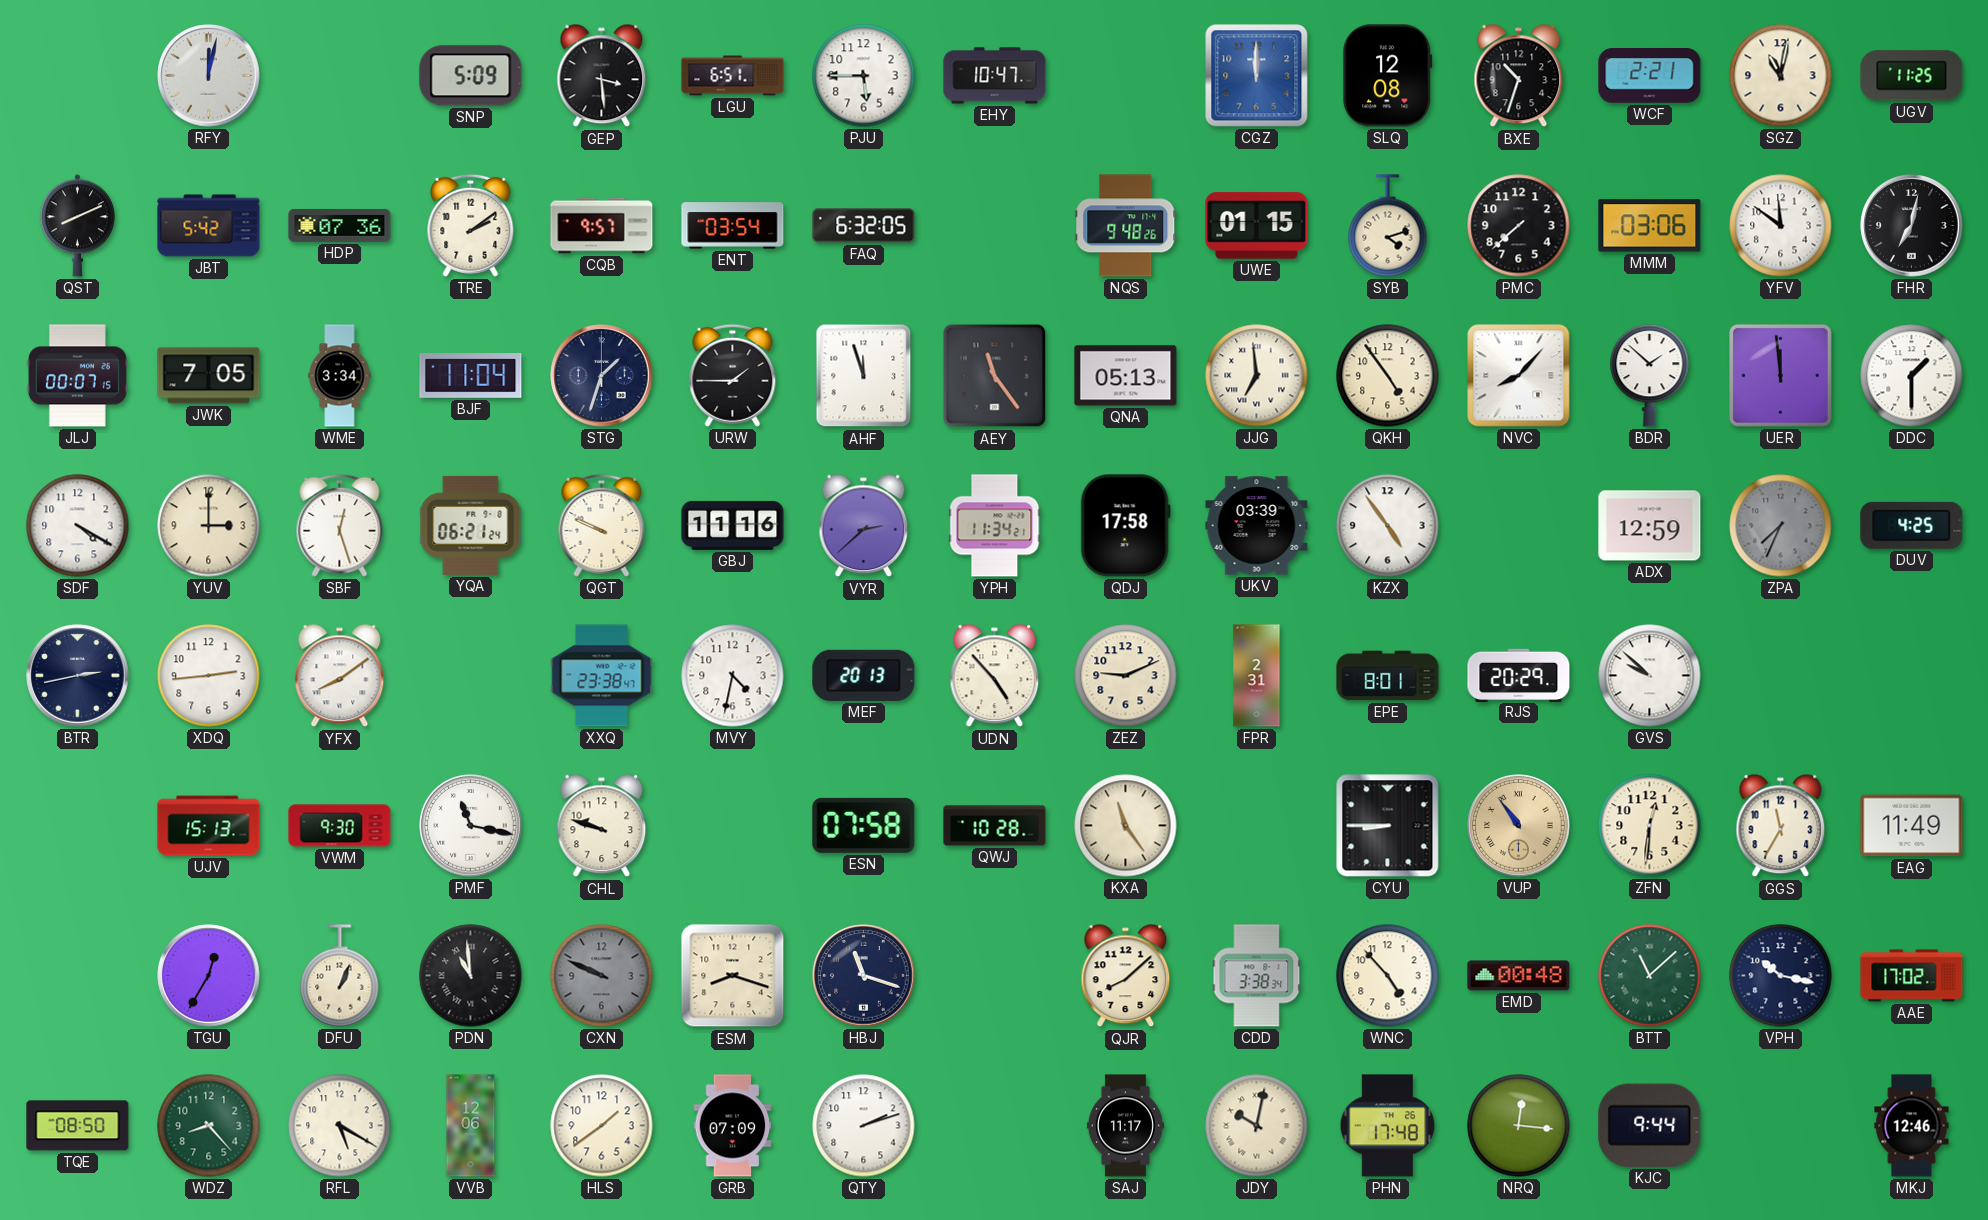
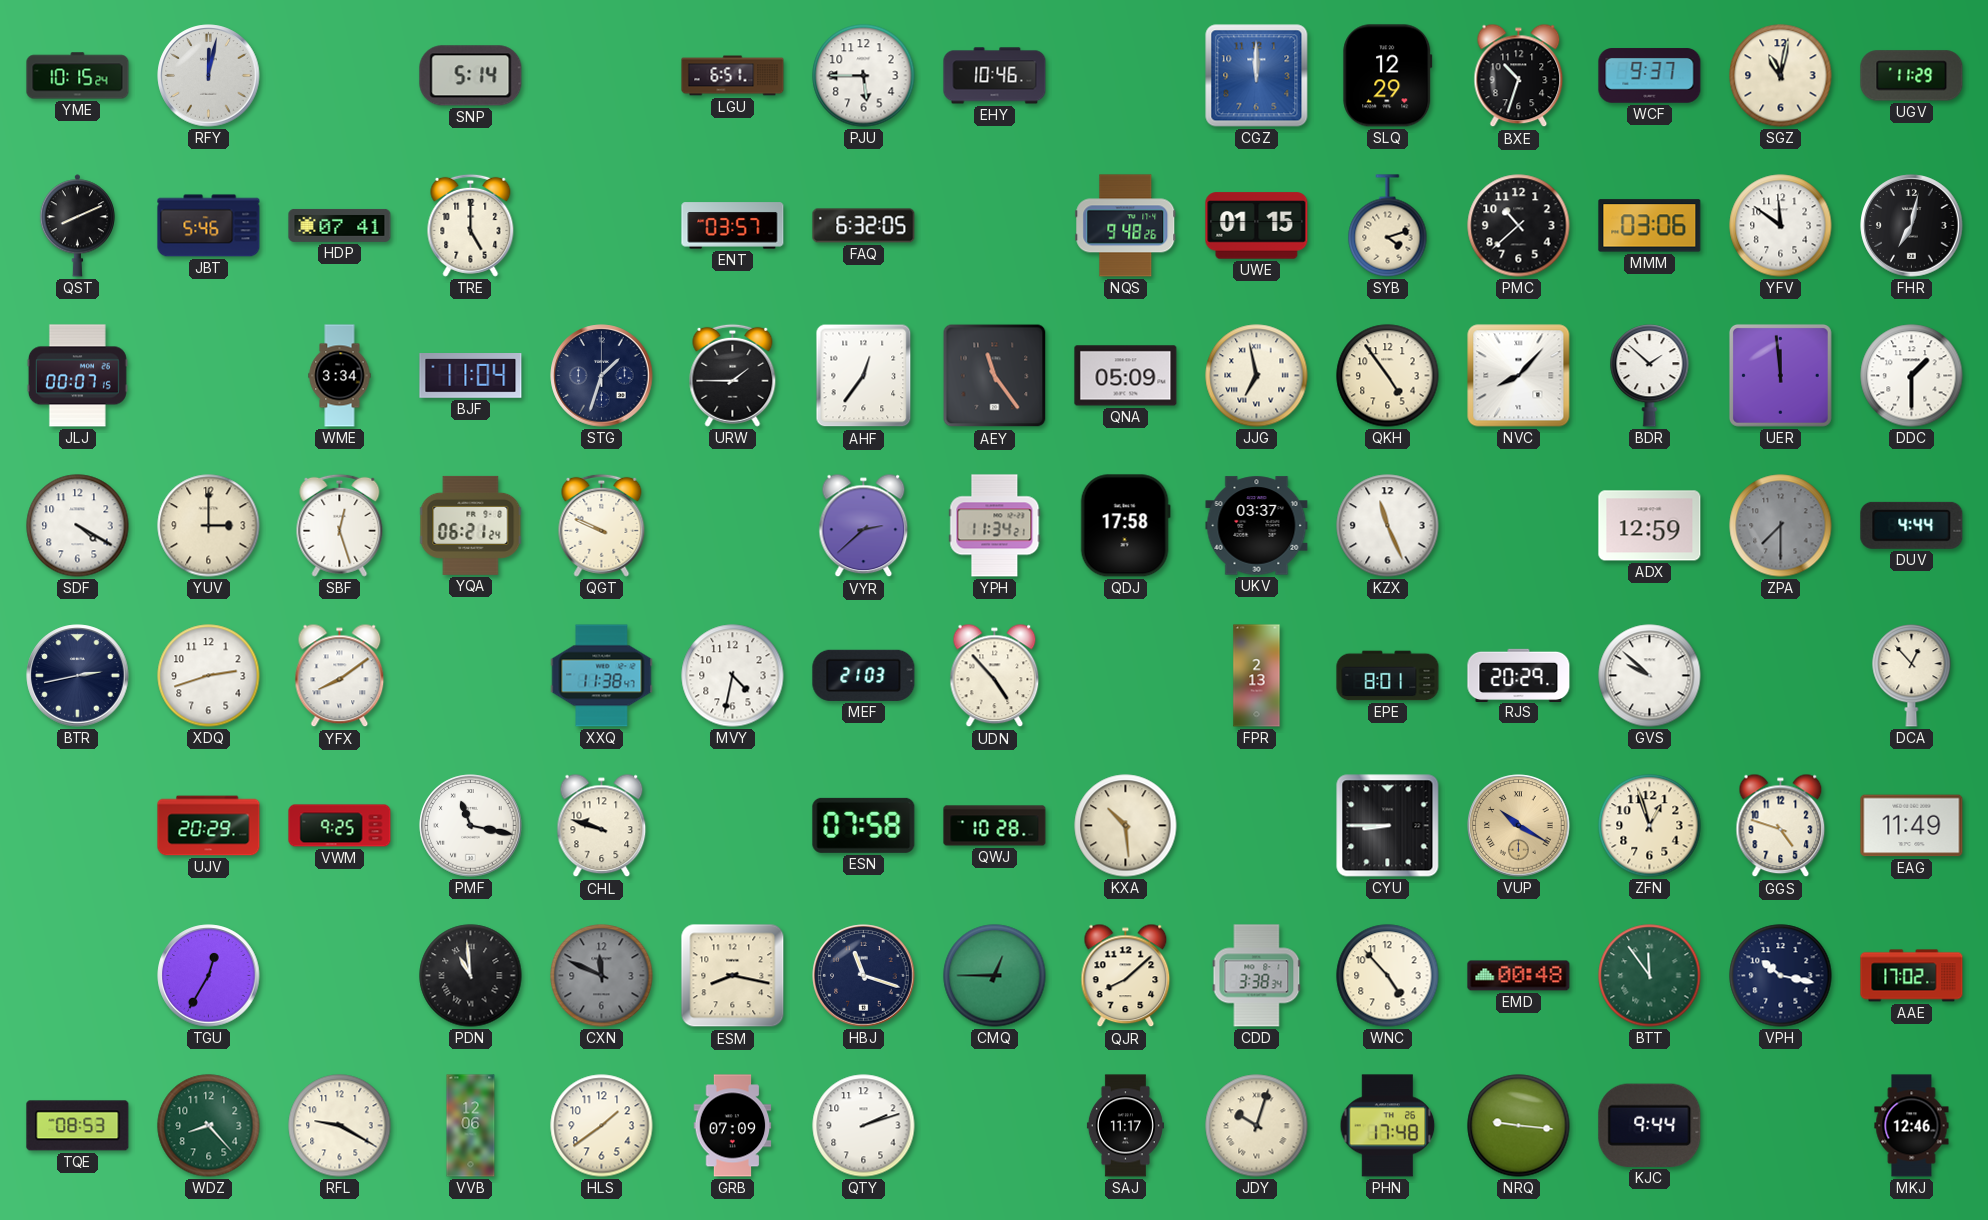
YME: none -> 10:15
SNP: 5:09 -> 5:14
GEP: 3:29 -> none
EHY: 10:47 -> 10:46
SLQ: 12:08 -> 12:29
WCF: 2:21 -> 9:37
UGV: 11:25 -> 11:29
JBT: 5:42 -> 5:46
HDP: 07:36 -> 07:41
TRE: 2:09 -> 5:00
CQB: 9:57 -> none
ENT: 03:54 -> 03:57
PMC: 7:38 -> 10:38
JWK: 7:05 -> none
AHF: 11:57 -> 12:36
QNA: 05:13 -> 05:09
JJG: 6:59 -> 6:58
GBJ: 11:16 -> none
UKV: 03:39 -> 03:37
KZX: 4:54 -> 11:26
ZPA: 7:34 -> 7:30
DUV: 4:25 -> 4:44
XDQ: 2:44 -> 2:42
XXQ: 23:38 -> 11:38
MEF: 20:13 -> 21:03
ZEZ: 9:11 -> none
FPR: 2:31 -> 2:13
DCA: none -> 12:53
UJV: 15:13 -> 20:29
VWM: 9:30 -> 9:25
KXA: 11:24 -> 10:29
VUP: 10:54 -> 10:20
ZFN: 12:31 -> 12:57
GGS: 11:35 -> 4:48
DFU: 1:04 -> none
CXN: 9:49 -> 11:49
ESM: 8:18 -> 8:17
CMQ: none -> 12:45
BTT: 11:08 -> 11:54
TQE: 08:50 -> 08:53
RFL: 5:20 -> 9:20
JDY: 10:02 -> 10:03
NRQ: 12:16 -> 9:16
